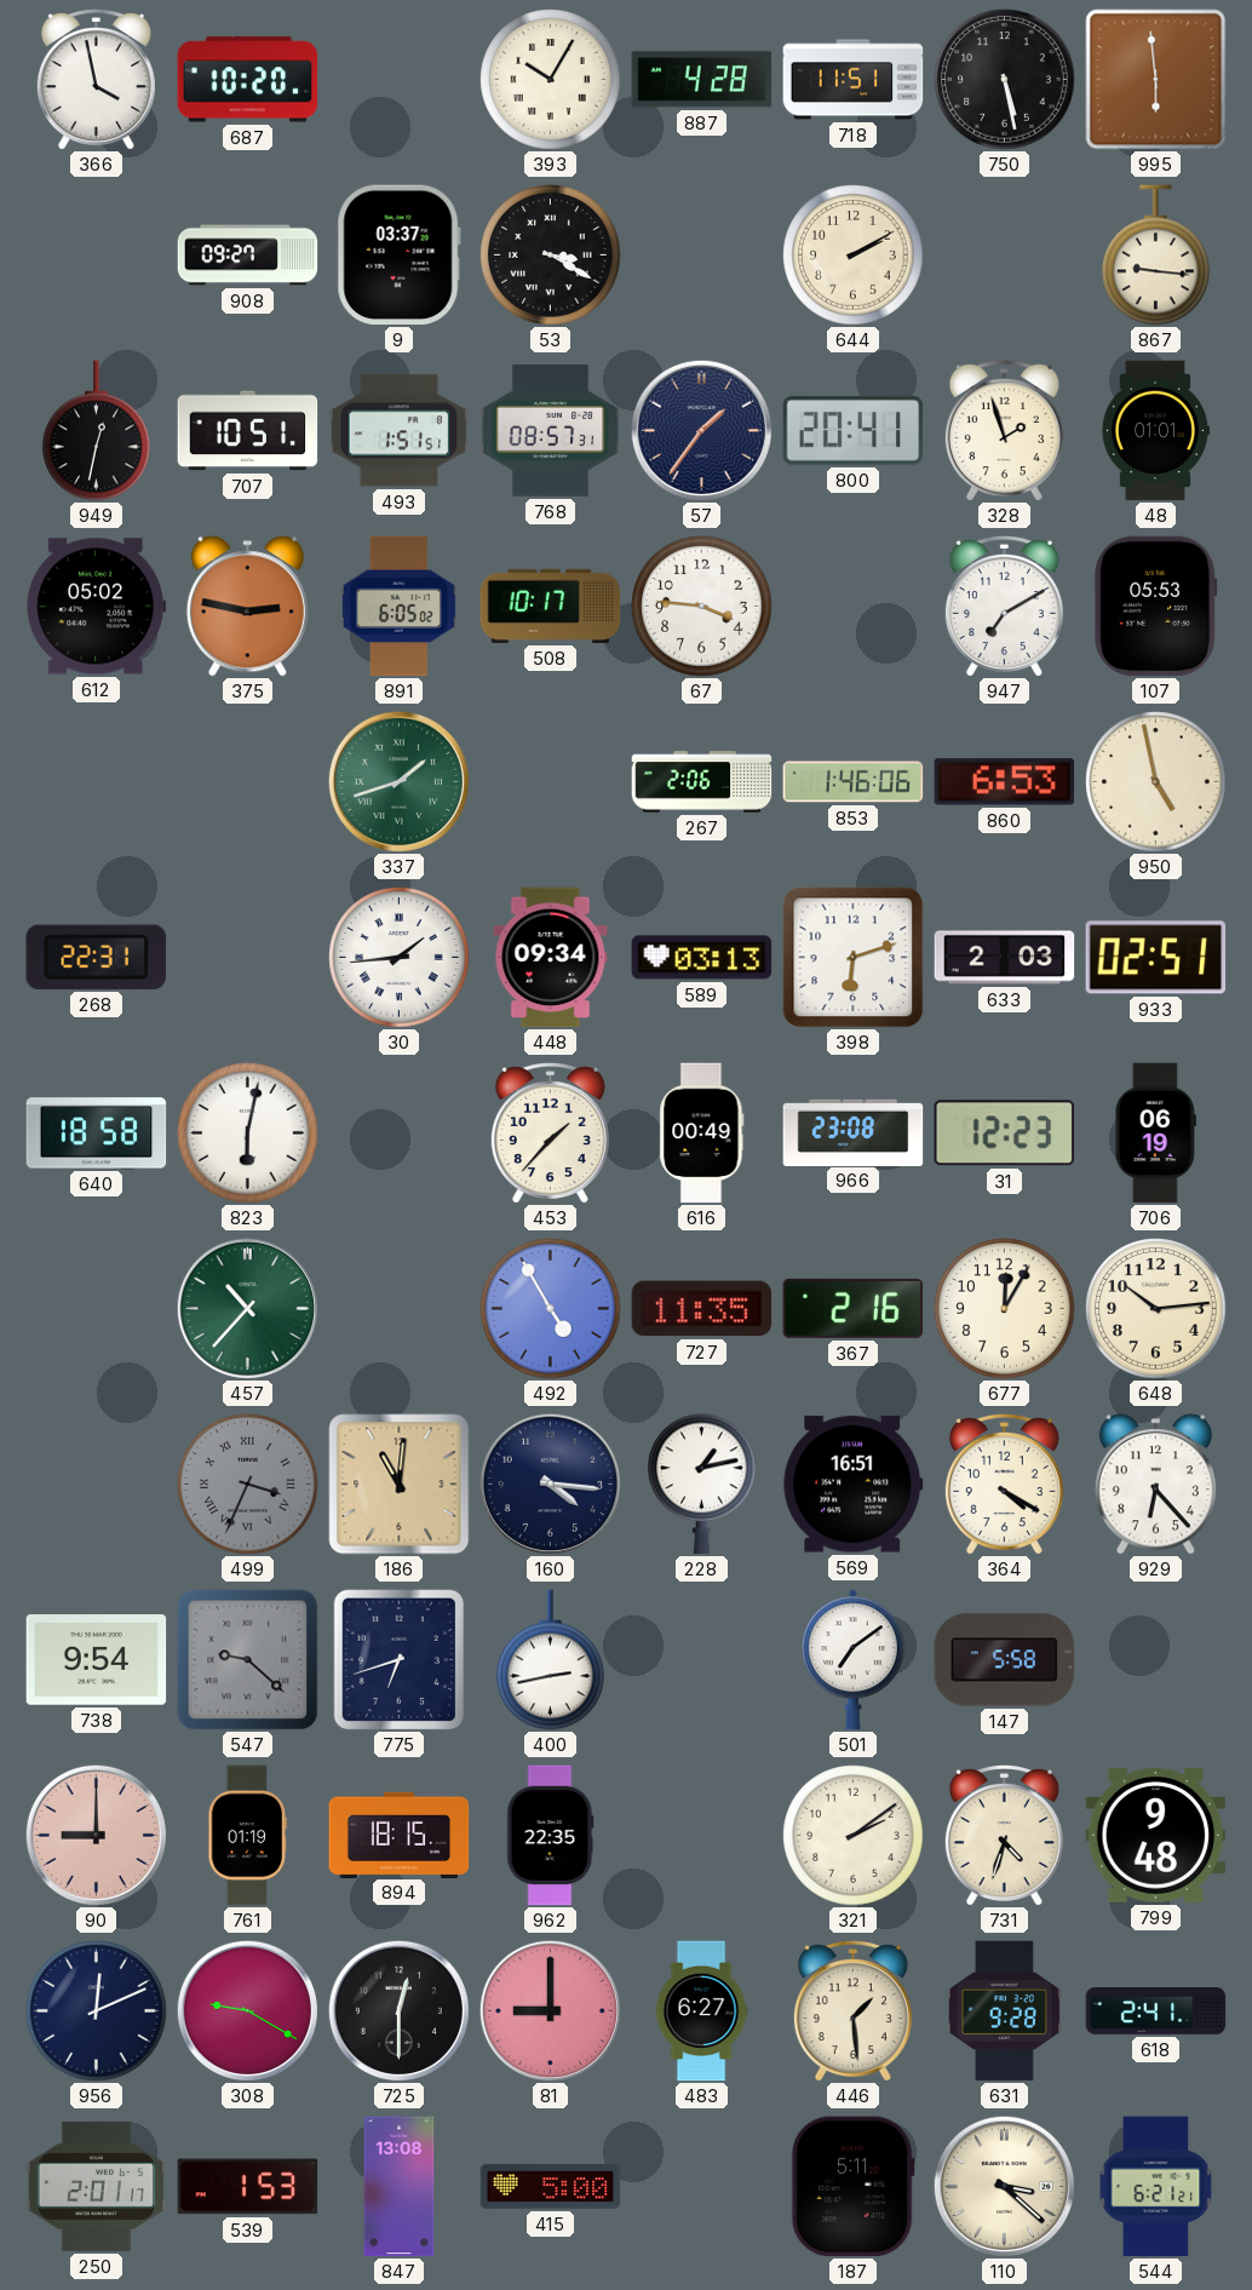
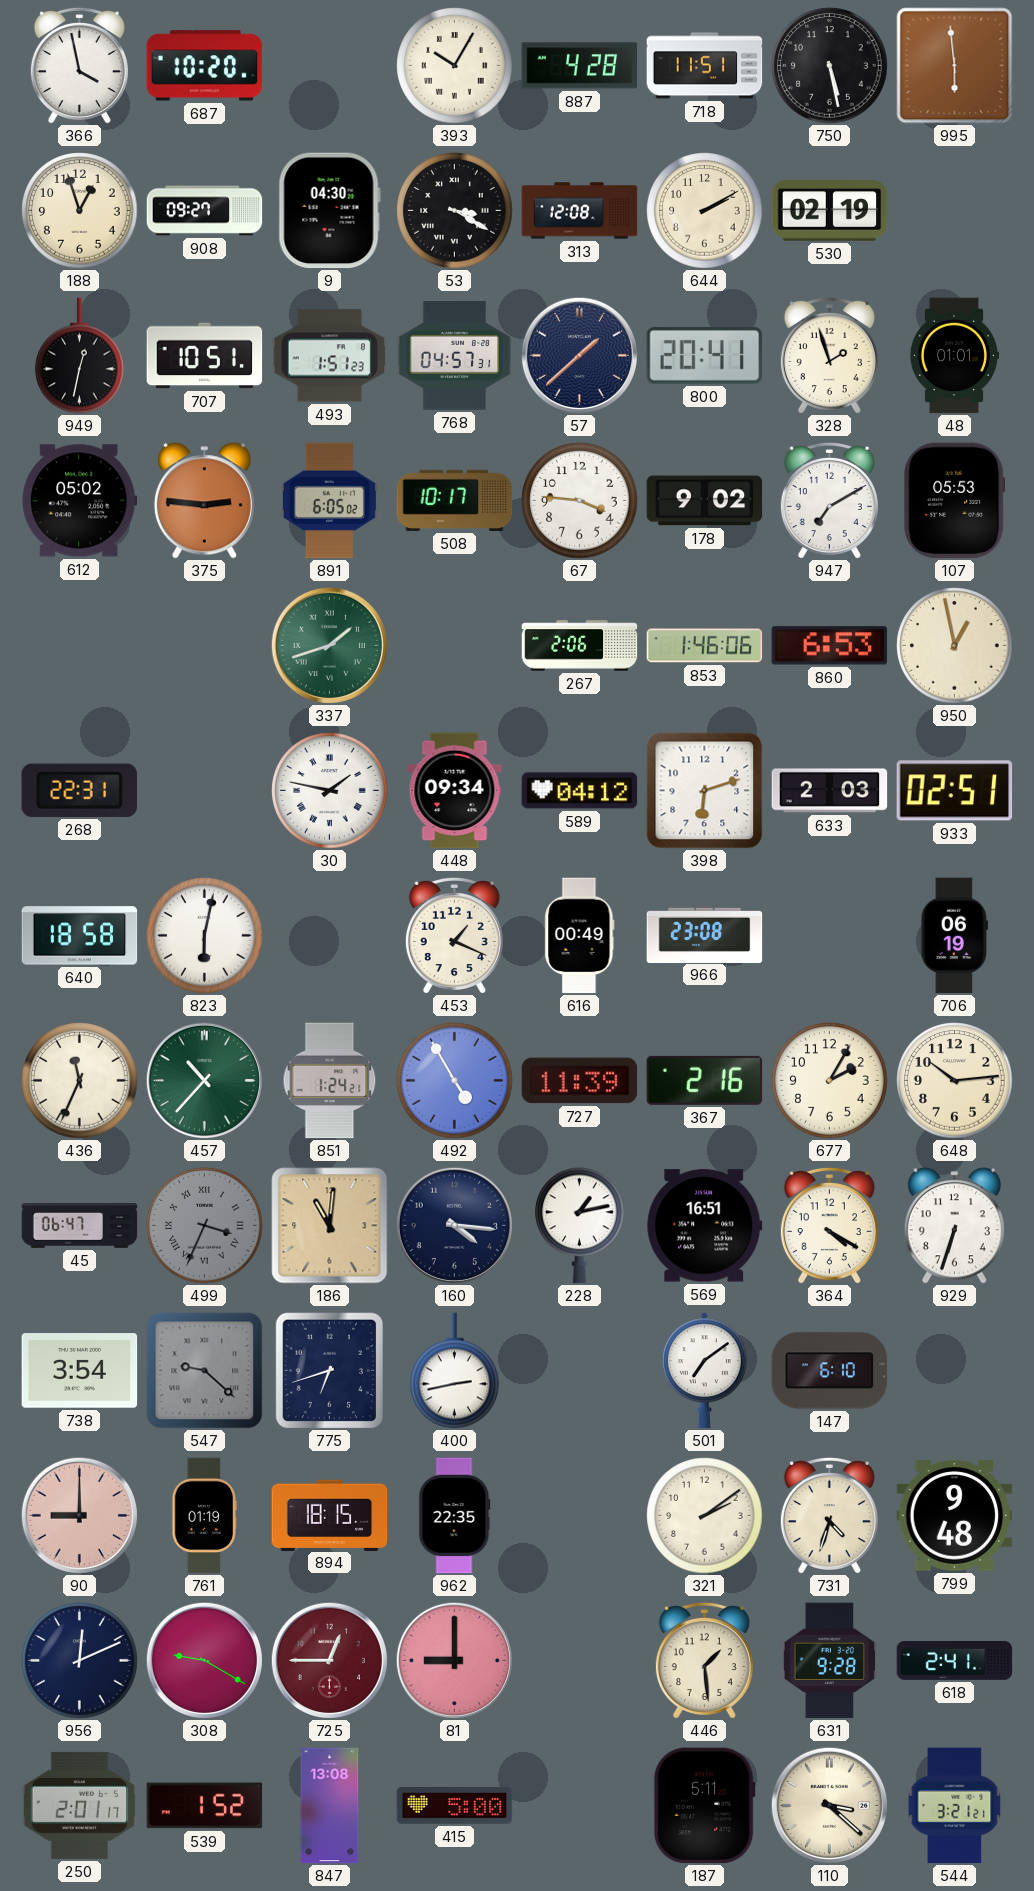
188: none -> 12:57
9: 03:37 -> 04:30
313: none -> 12:08
530: none -> 02:19
867: 9:16 -> none
493: 1:51:51 -> 1:51:23
768: 08:57 -> 04:57
57: 1:36 -> 1:38
375: 2:47 -> 2:46
178: none -> 9:02
950: 4:58 -> 12:58
30: 1:44 -> 1:47
589: 03:13 -> 04:12
453: 1:37 -> 1:19
31: 12:23 -> none
436: none -> 11:34
851: none -> 1:24
727: 11:35 -> 11:39
677: 12:05 -> 2:05
45: none -> 06:47
929: 6:23 -> 6:33
738: 9:54 -> 3:54
147: 5:58 -> 6:10
725: 12:30 -> 12:45
725 dial: black -> burgundy
483: 6:27 -> none
539: 1:53 -> 1:52
544: 6:21 -> 3:21
